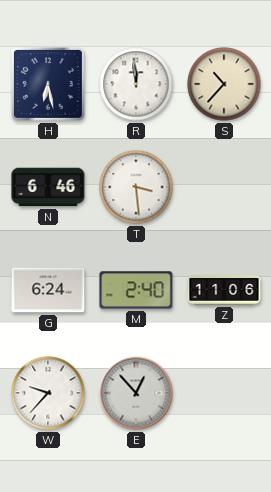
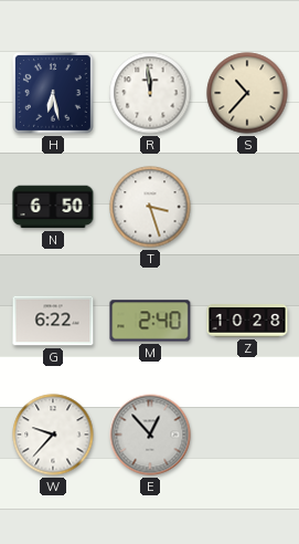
N: 6:46 -> 6:50
T: 3:29 -> 3:27
G: 6:24 -> 6:22
Z: 11:06 -> 10:28
